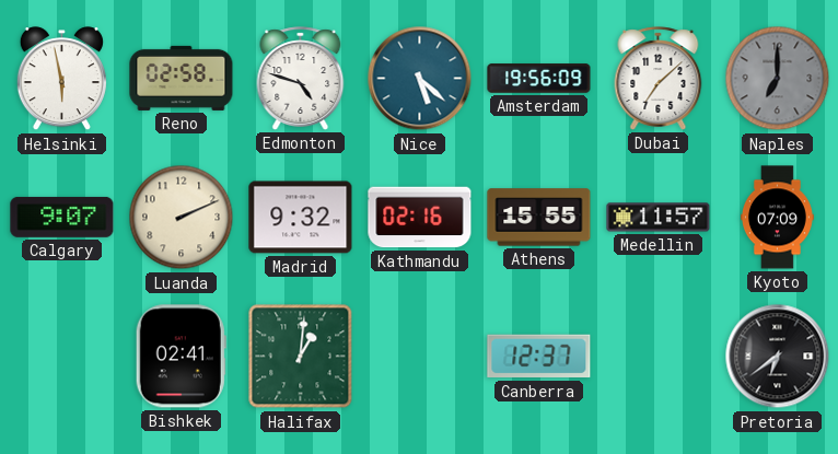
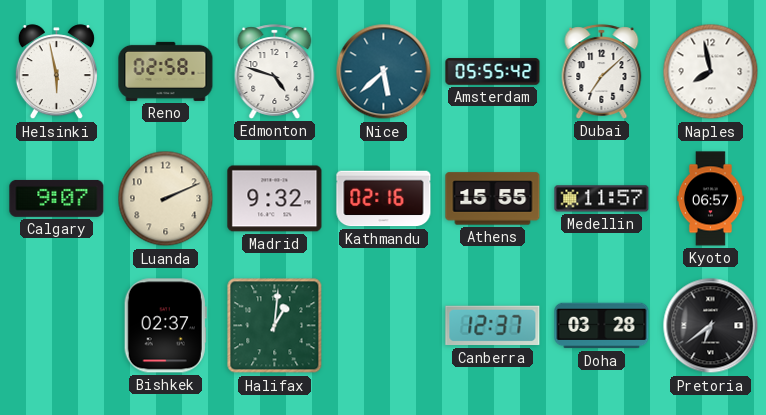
Nice: 5:22 -> 5:38
Amsterdam: 19:56 -> 05:55
Naples: 7:00 -> 7:58
Naples dial: grey -> white
Kyoto: 07:09 -> 06:57
Bishkek: 02:41 -> 02:37
Doha: none -> 03:28
